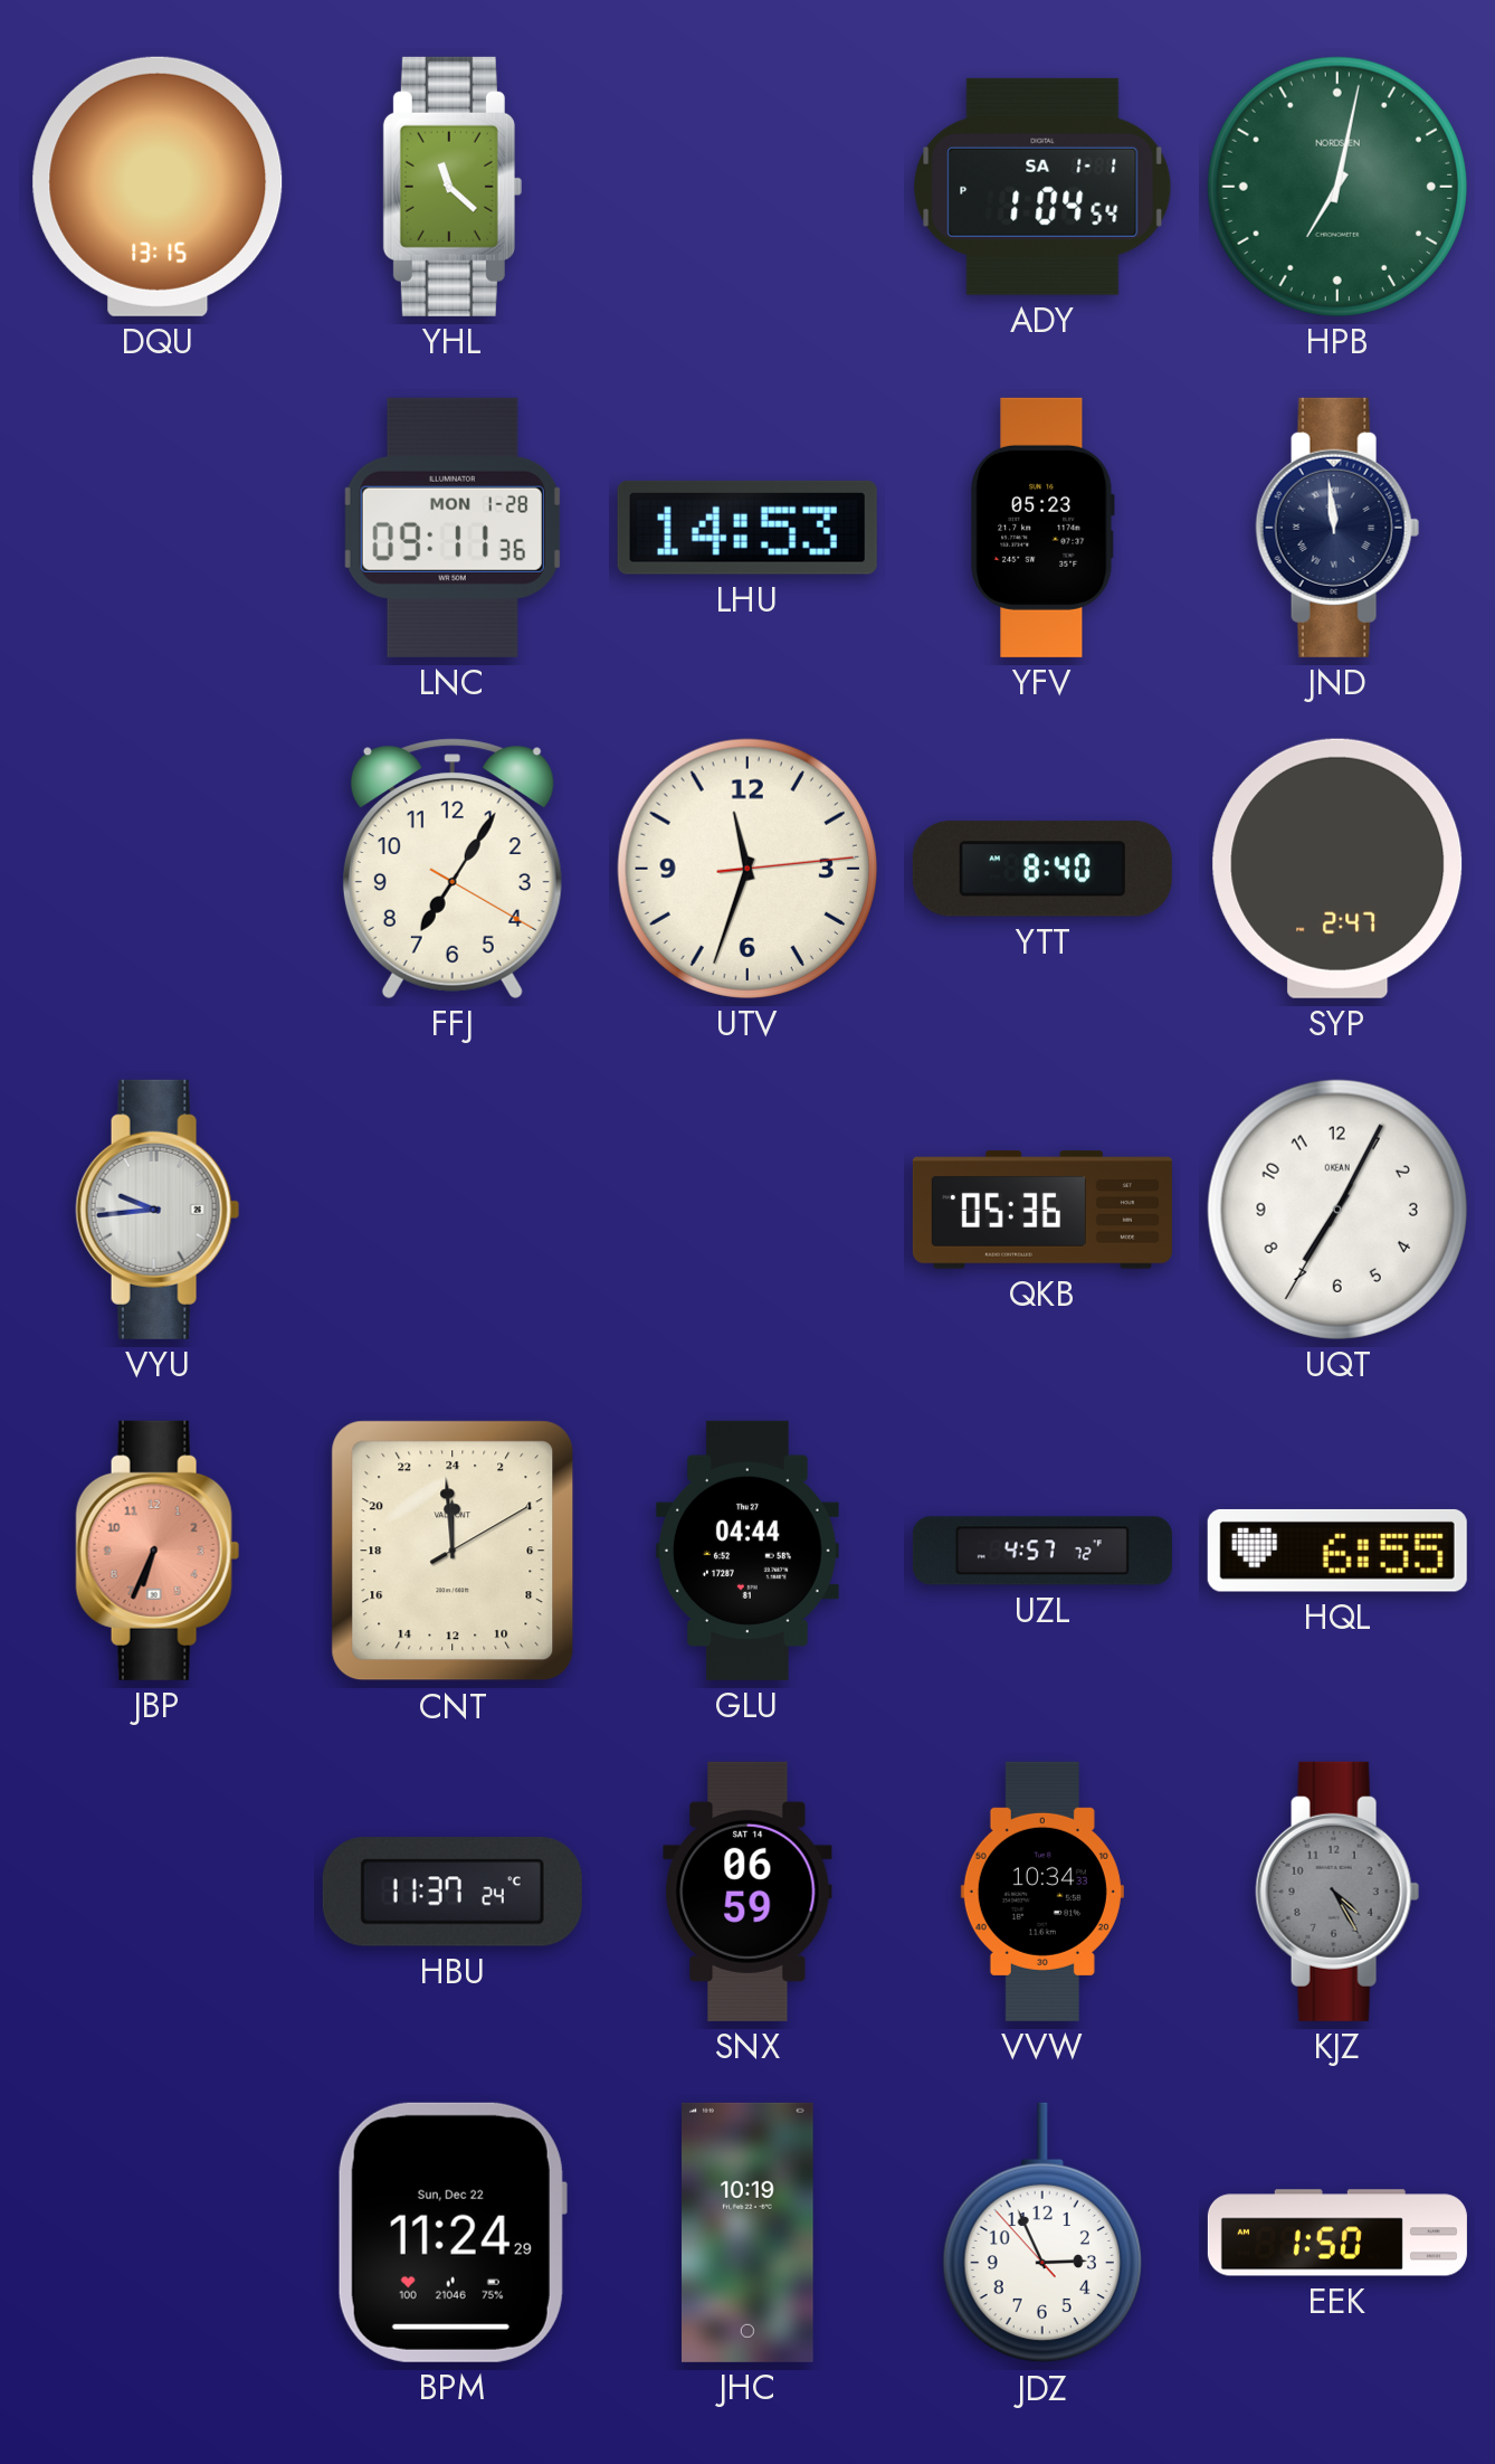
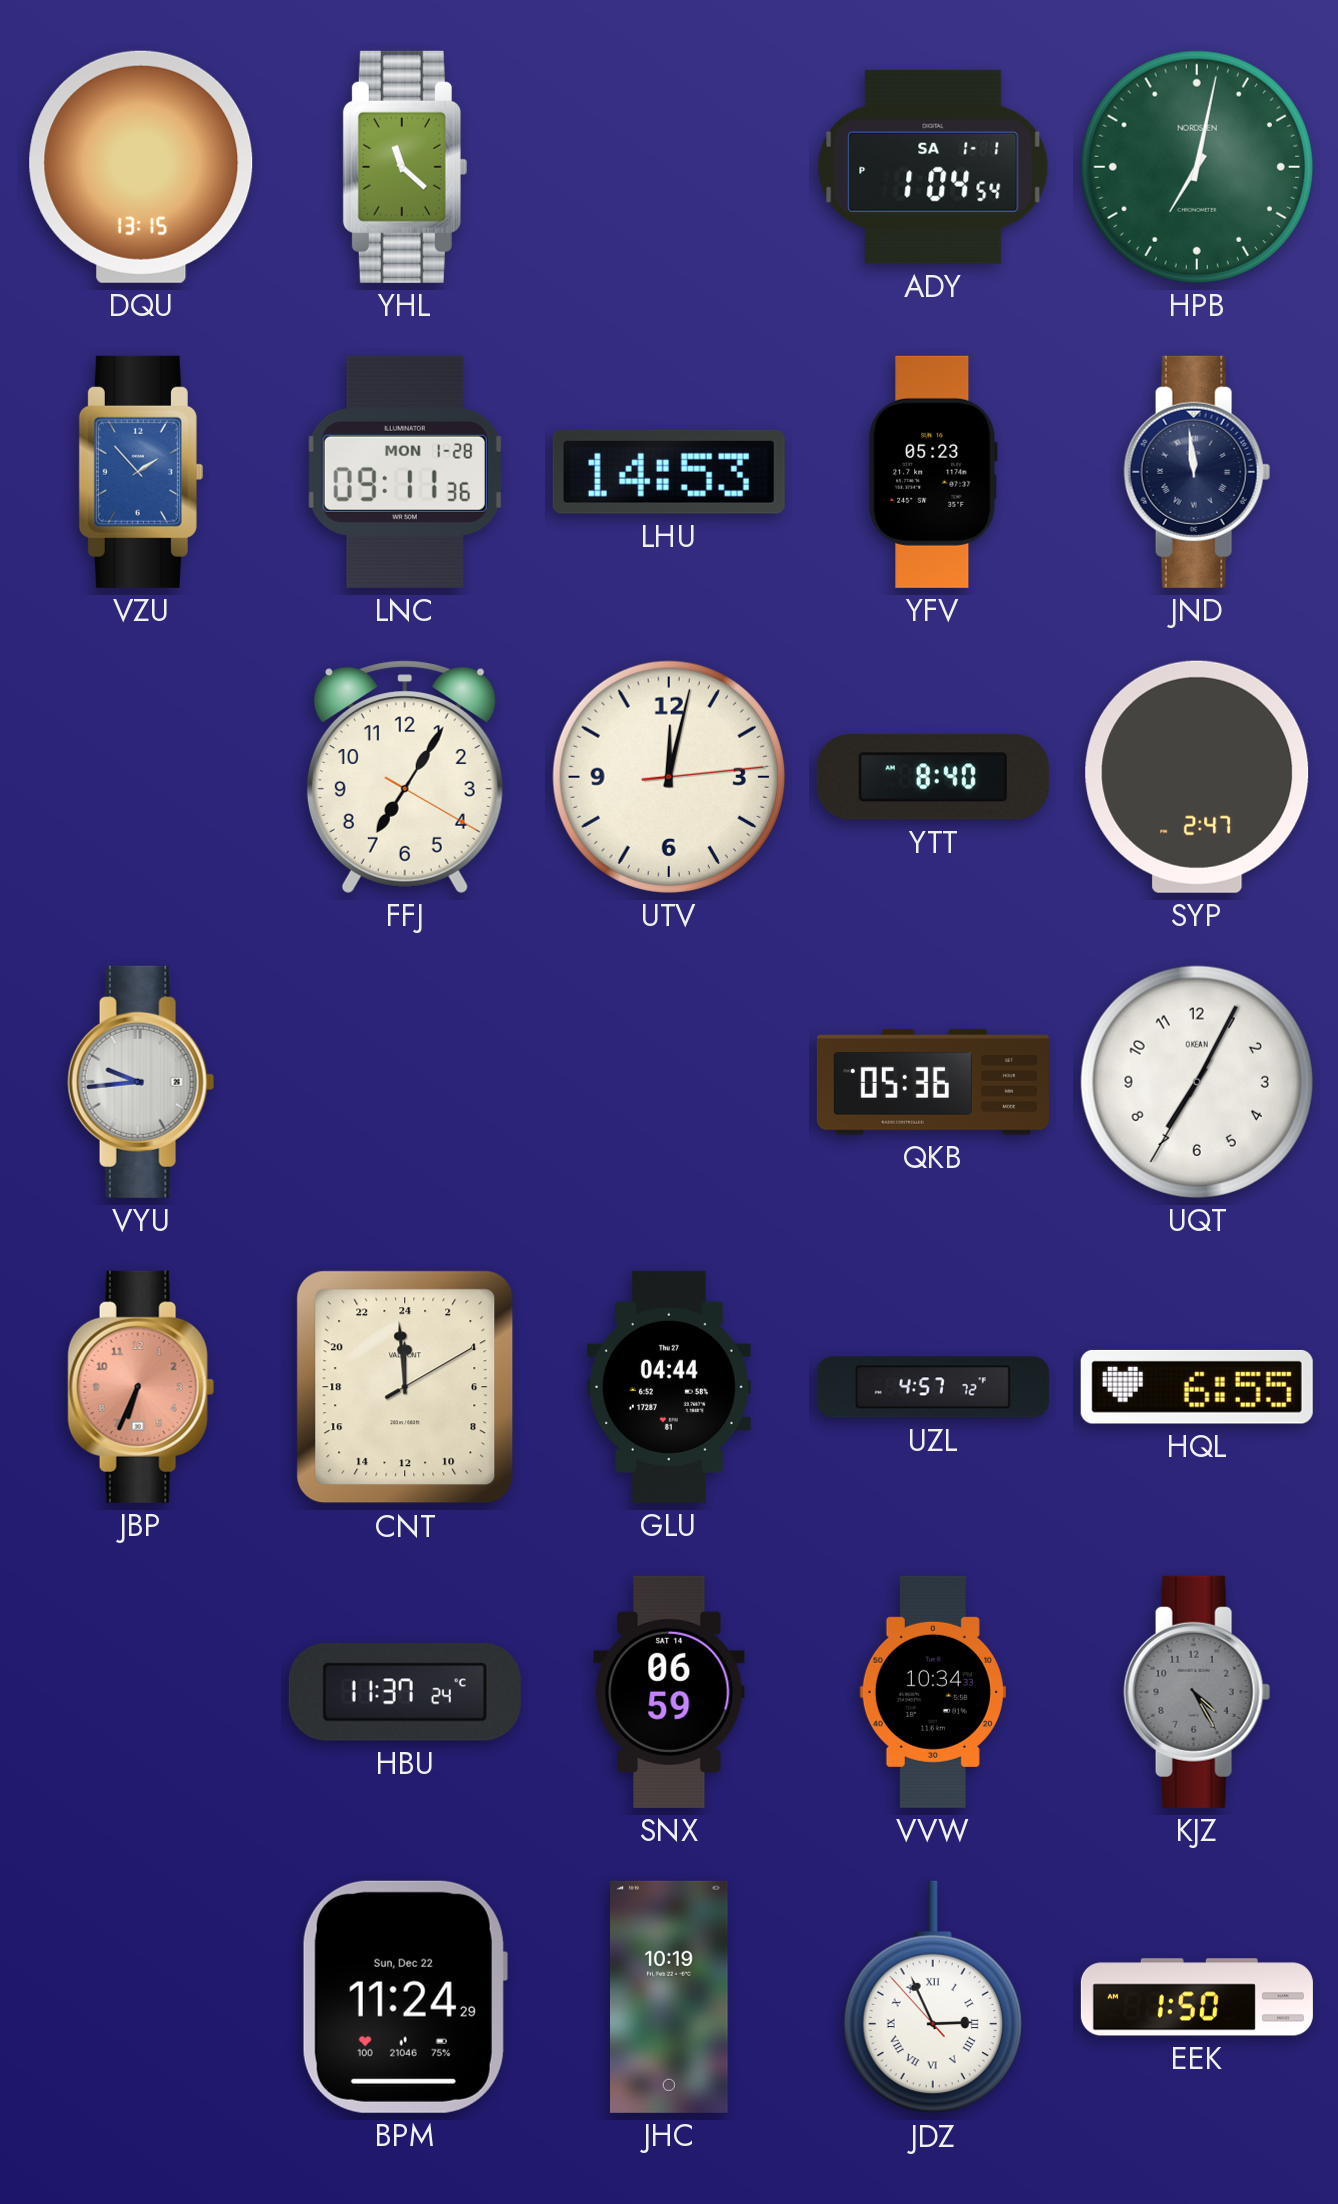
VZU: none -> 1:53
UTV: 11:33 -> 12:02
JDZ numerals: Arabic -> Roman
